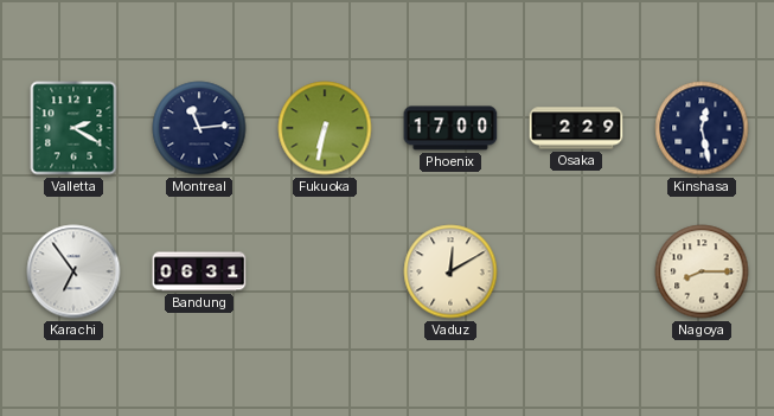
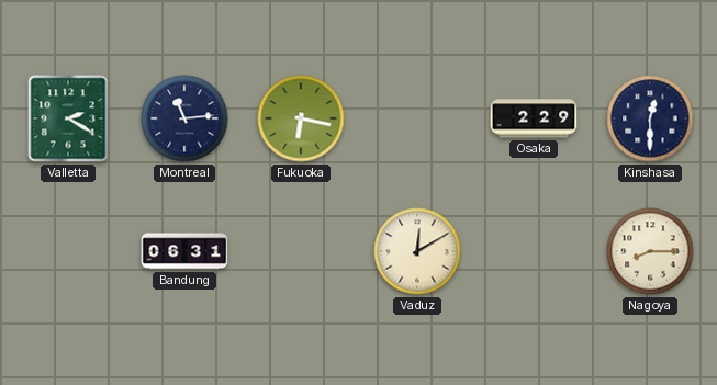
Fukuoka: 6:32 -> 6:17
Phoenix: 17:00 -> none
Kinshasa: 12:28 -> 12:30
Karachi: 6:54 -> none
